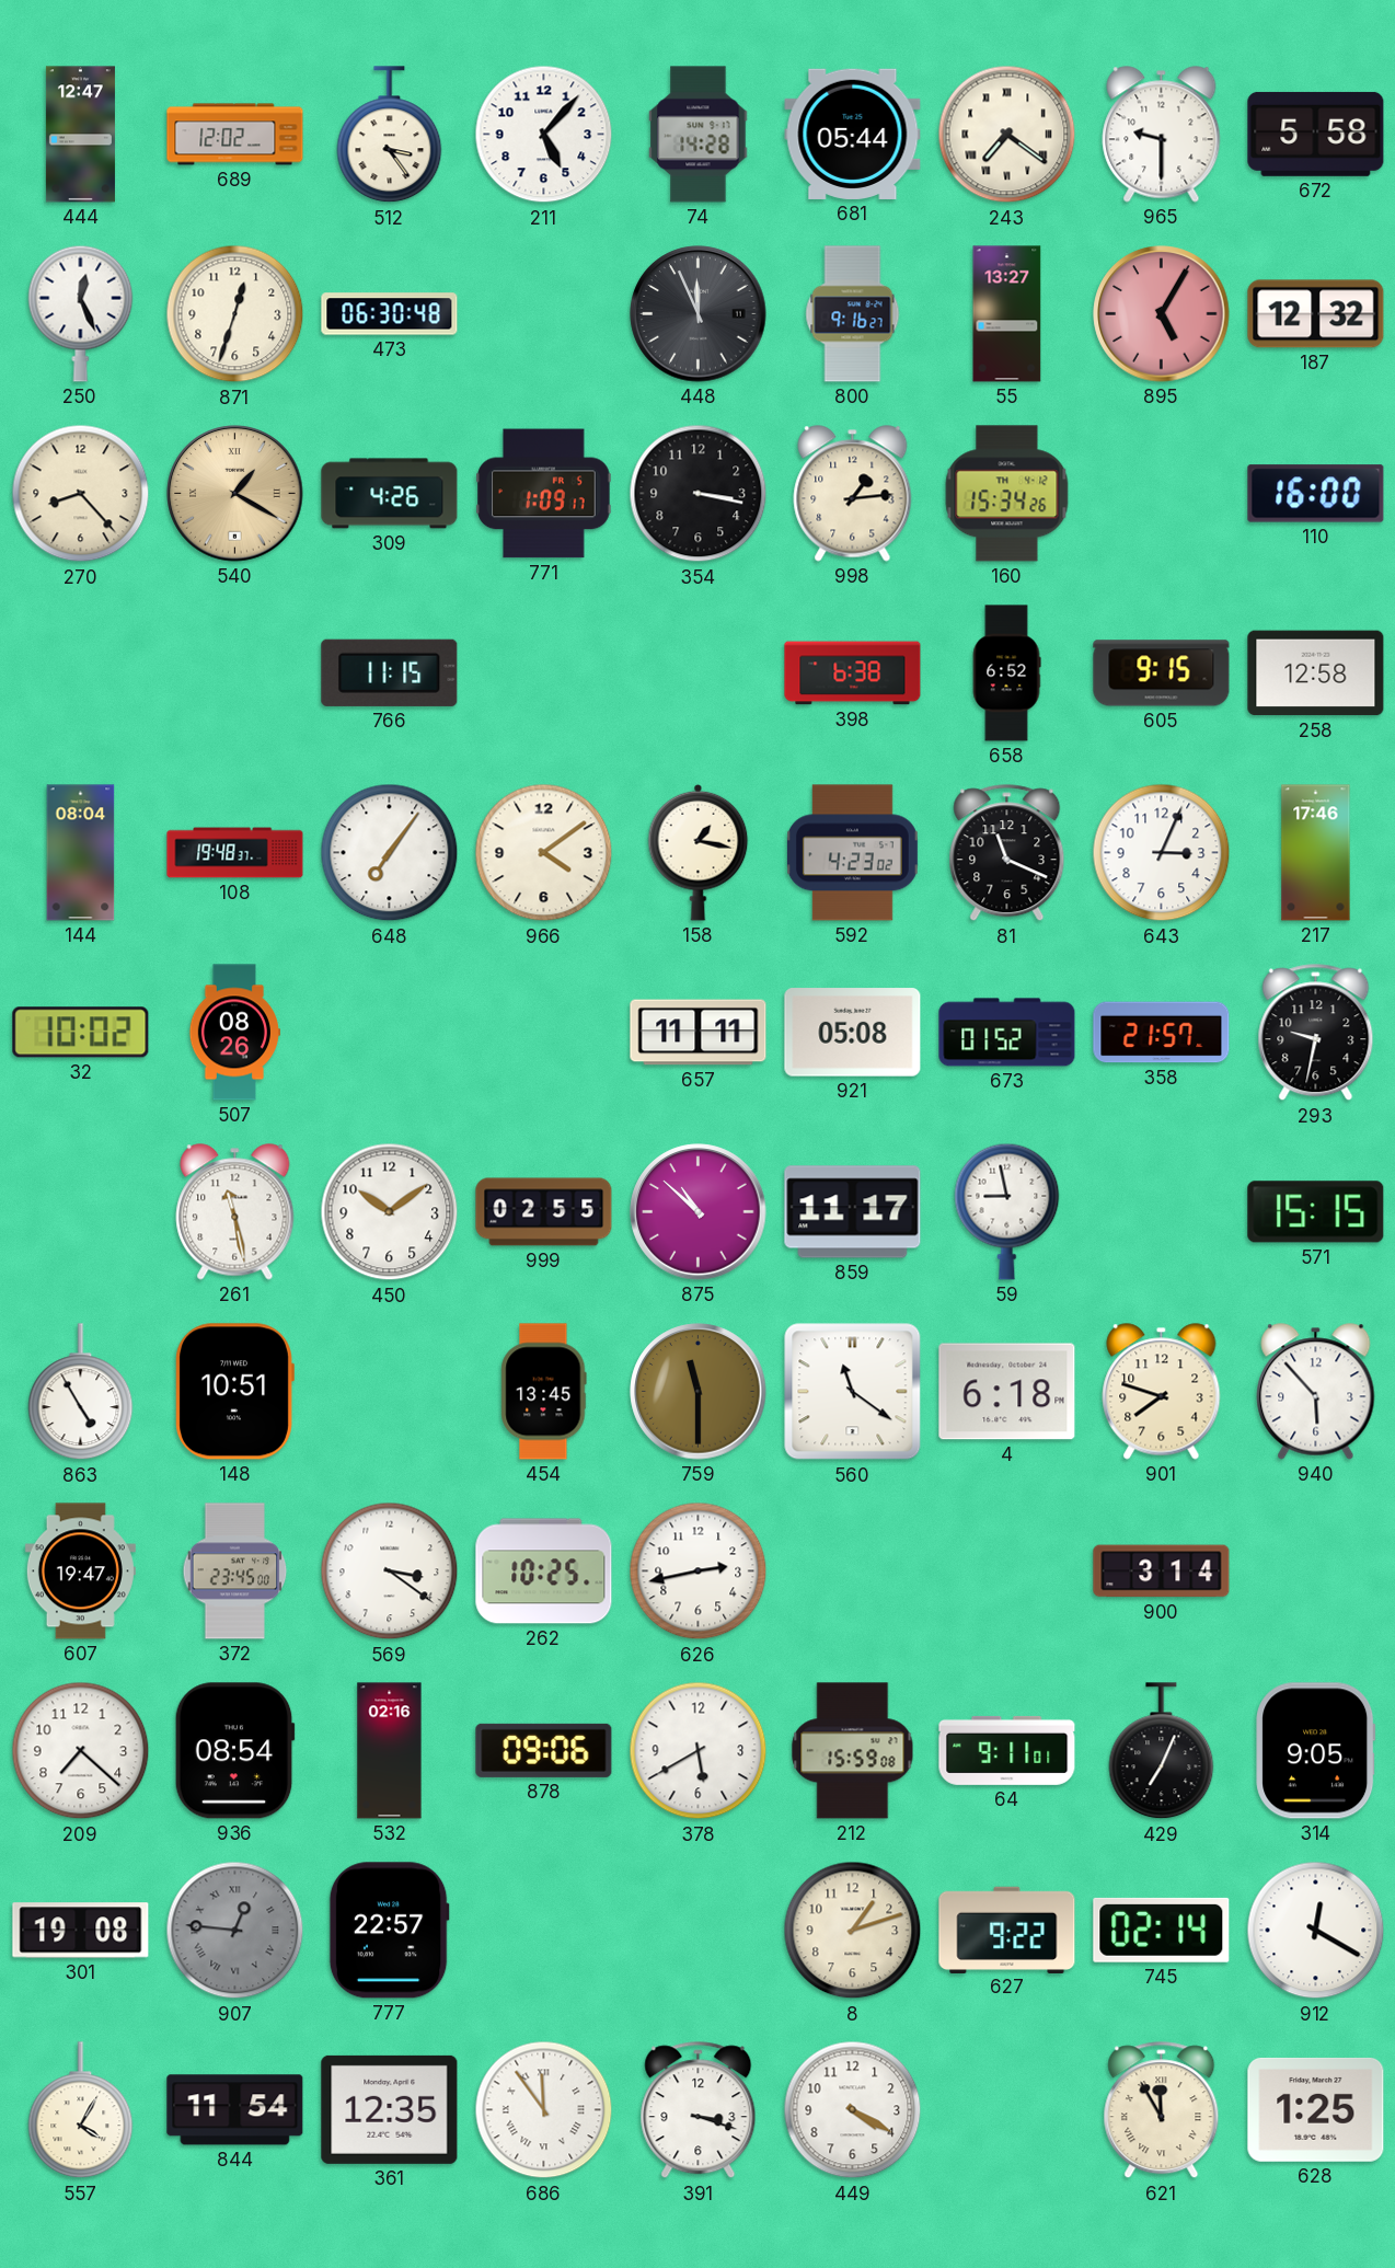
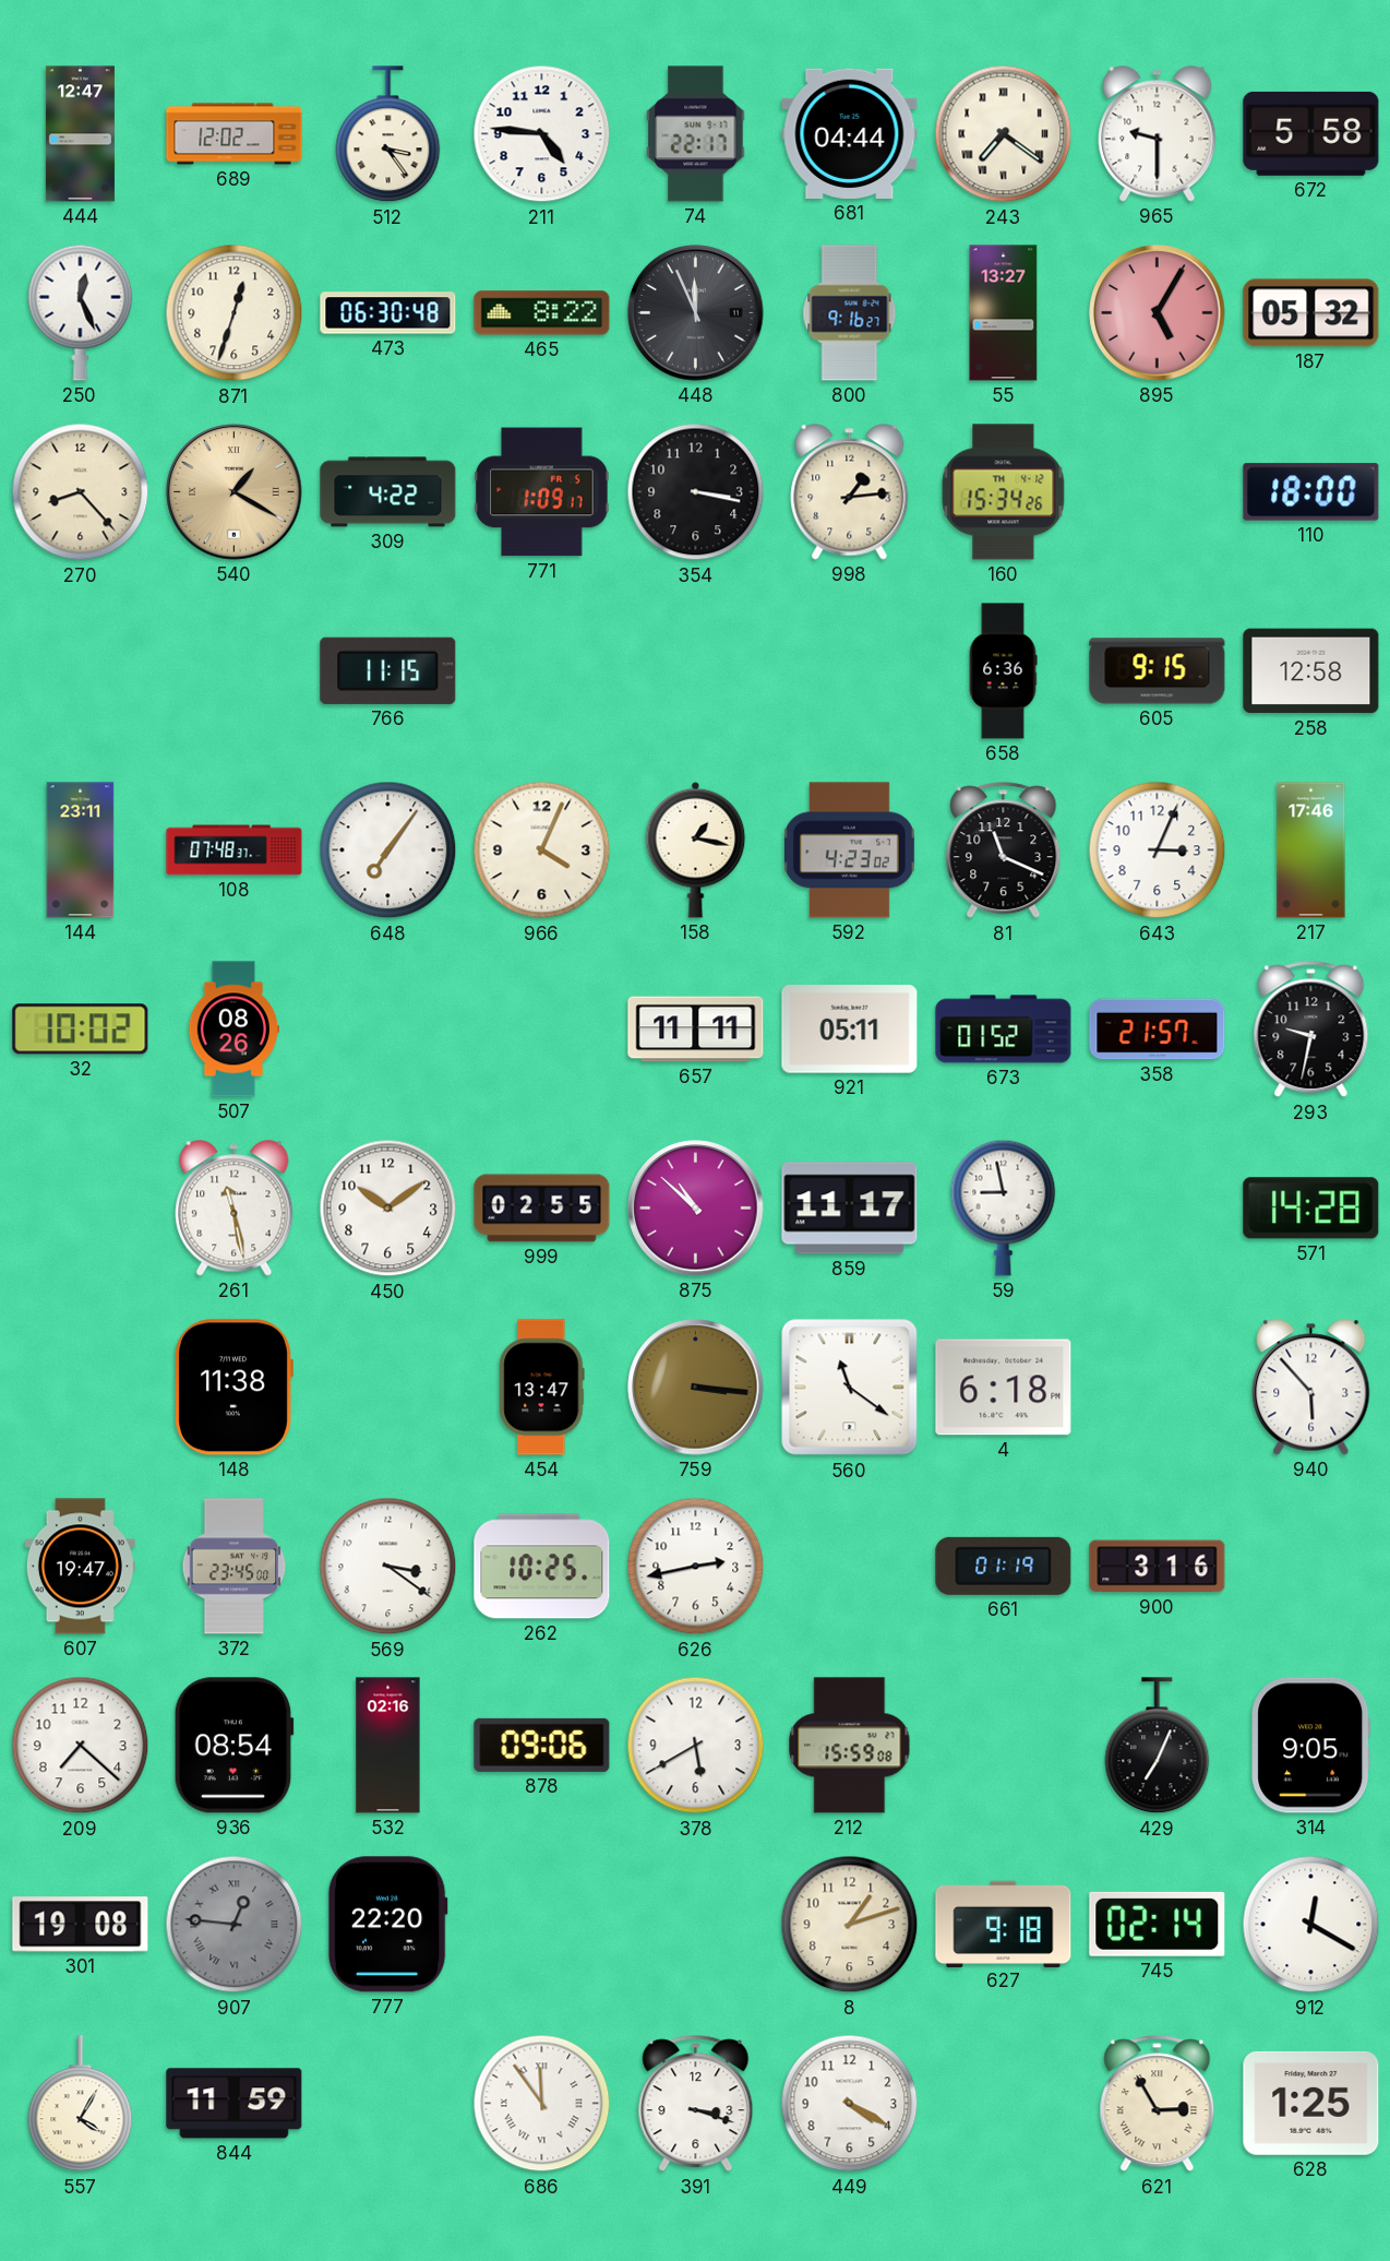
211: 5:07 -> 4:46
74: 14:28 -> 22:17
681: 05:44 -> 04:44
465: none -> 8:22
187: 12:32 -> 05:32
309: 4:26 -> 4:22
110: 16:00 -> 18:00
398: 6:38 -> none
658: 6:52 -> 6:36
144: 08:04 -> 23:11
108: 19:48 -> 07:48
966: 4:09 -> 4:04
921: 05:08 -> 05:11
571: 15:15 -> 14:28
863: 4:55 -> none
148: 10:51 -> 11:38
454: 13:45 -> 13:47
759: 11:30 -> 3:16
901: 7:48 -> none
661: none -> 01:19
900: 3:14 -> 3:16
64: 9:11 -> none
777: 22:57 -> 22:20
627: 9:22 -> 9:18
844: 11:54 -> 11:59
361: 12:35 -> none
621: 11:55 -> 2:55
